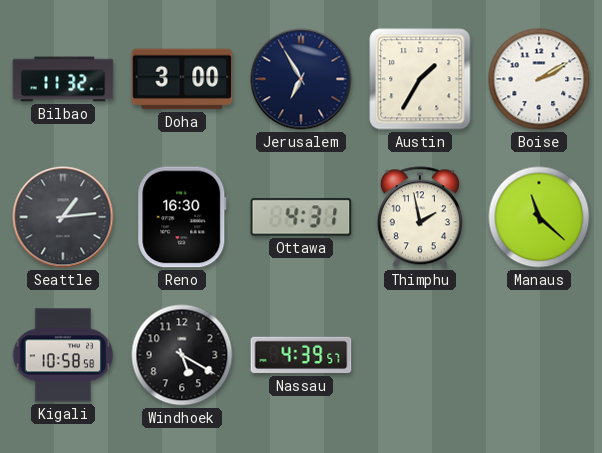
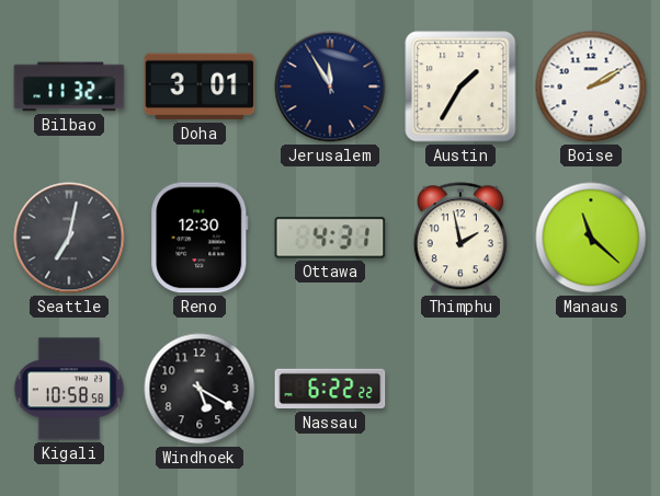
Doha: 3:00 -> 3:01
Jerusalem: 6:55 -> 11:55
Seattle: 1:14 -> 7:02
Reno: 16:30 -> 12:30
Nassau: 4:39 -> 6:22
